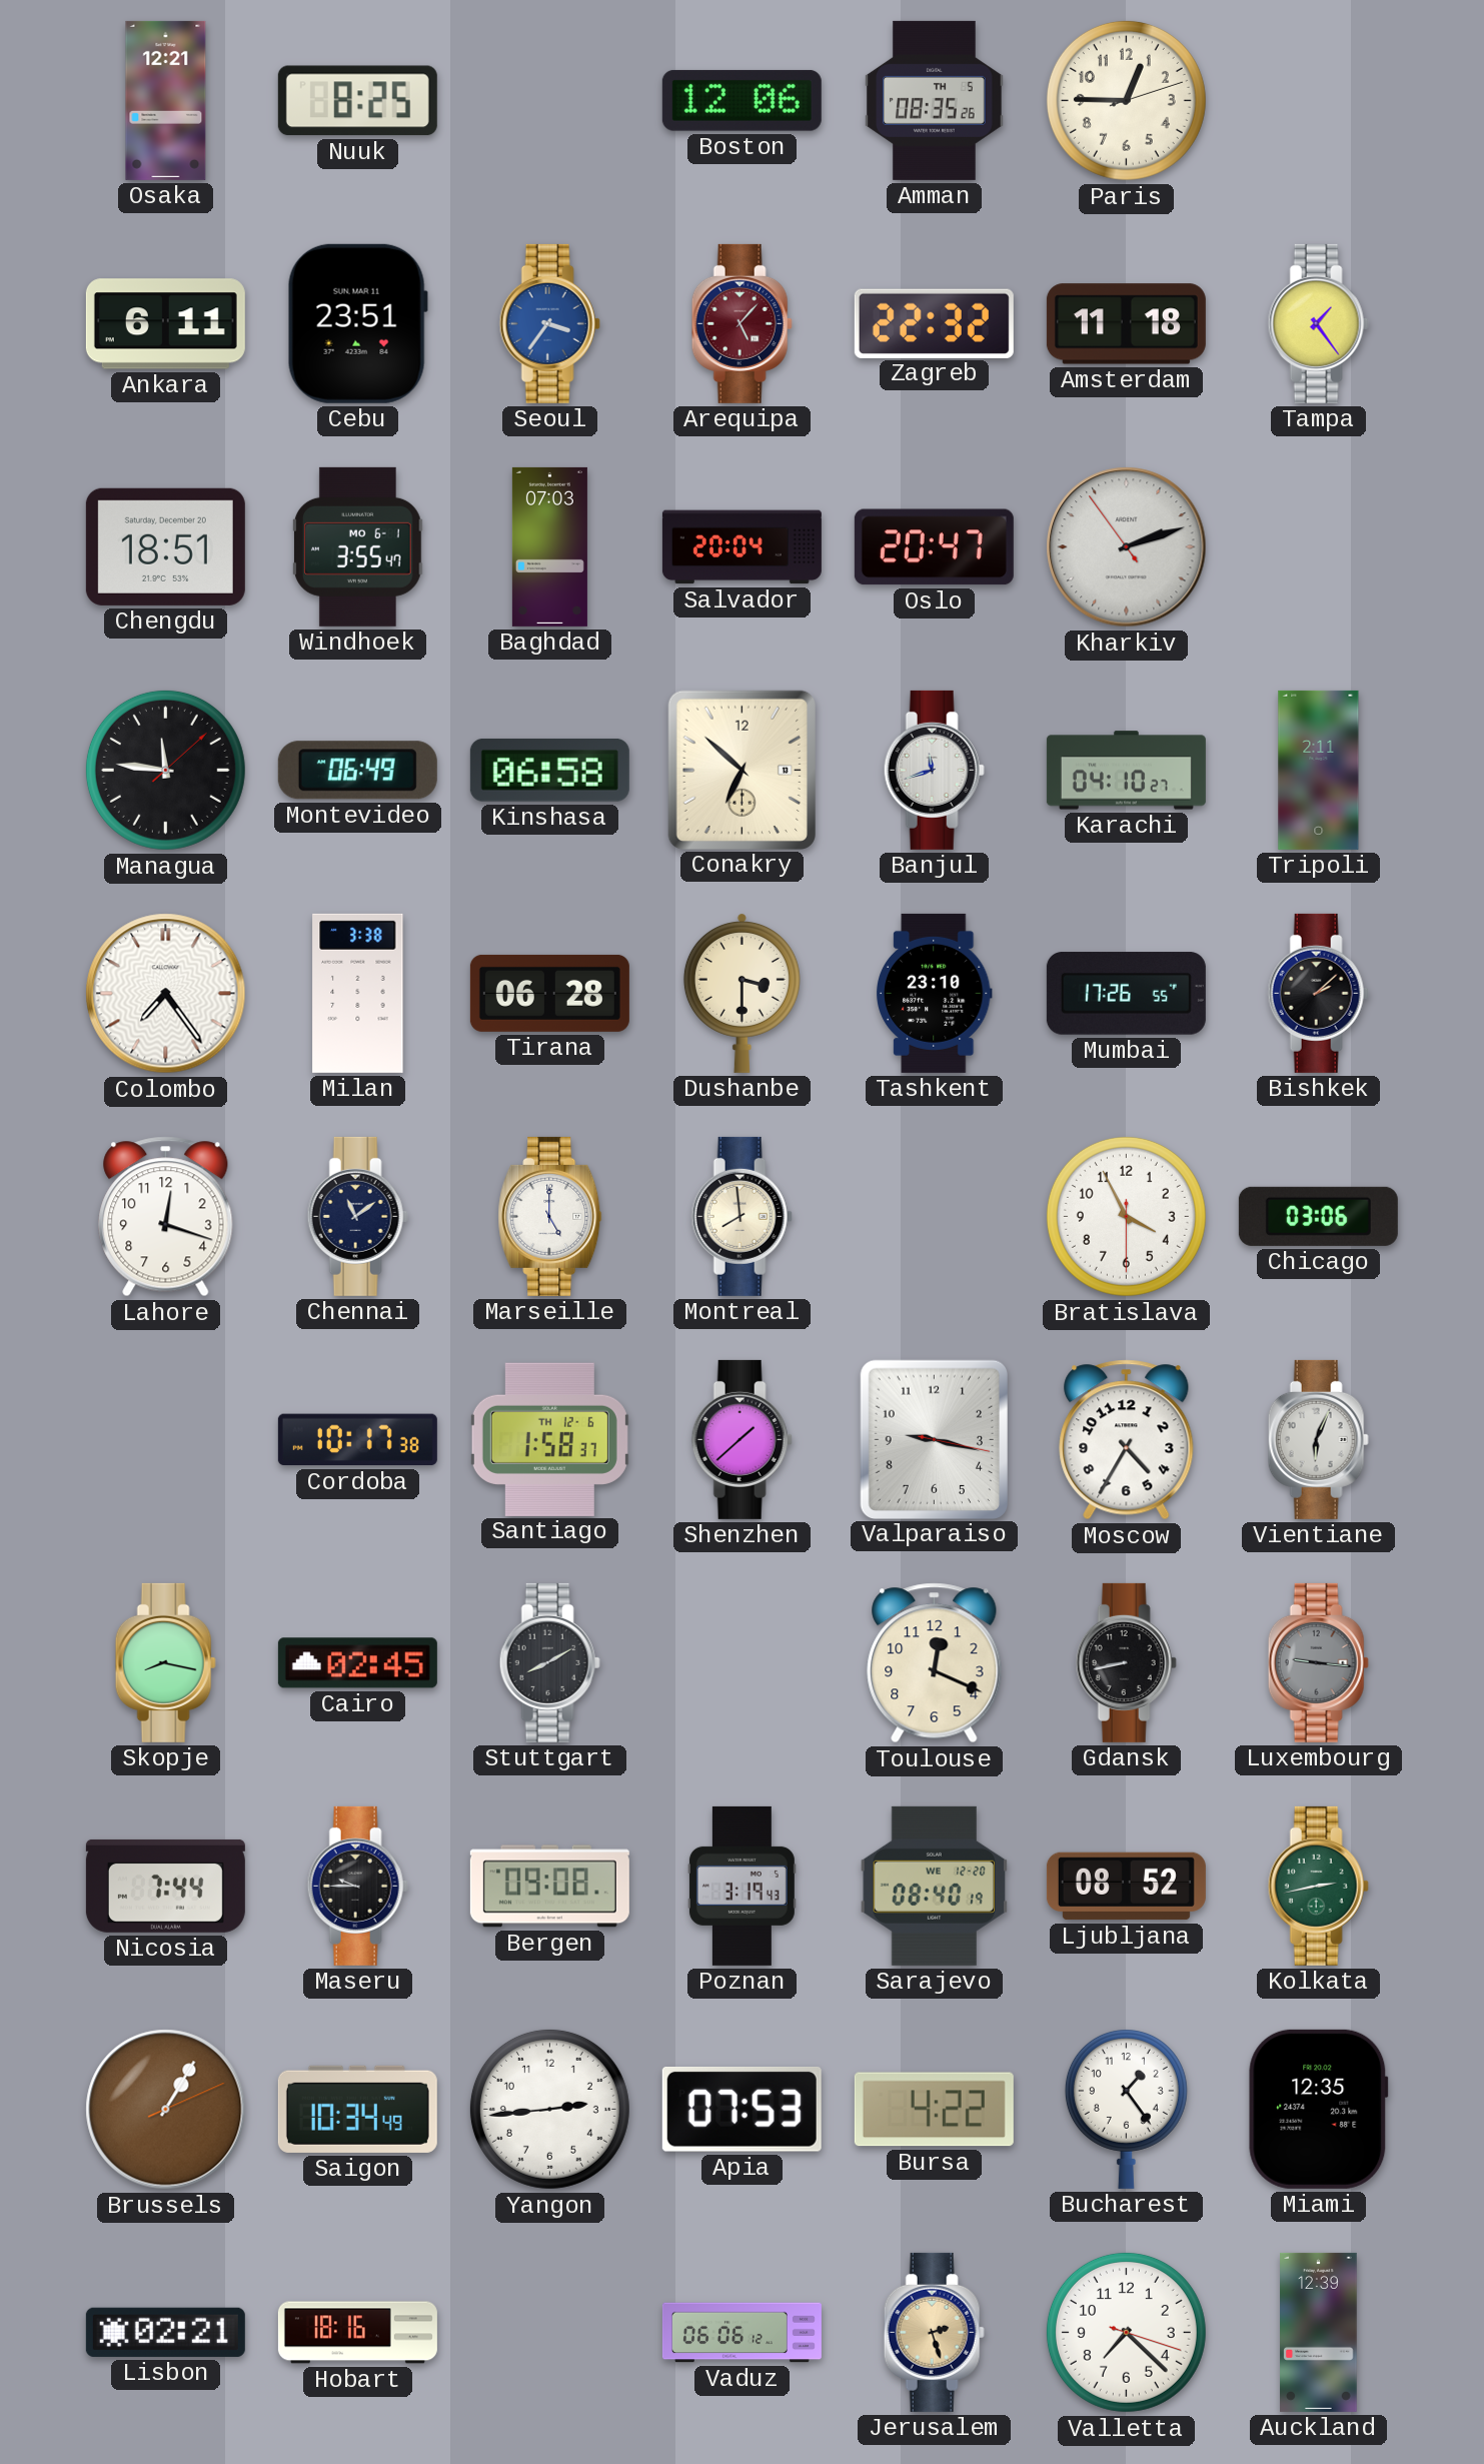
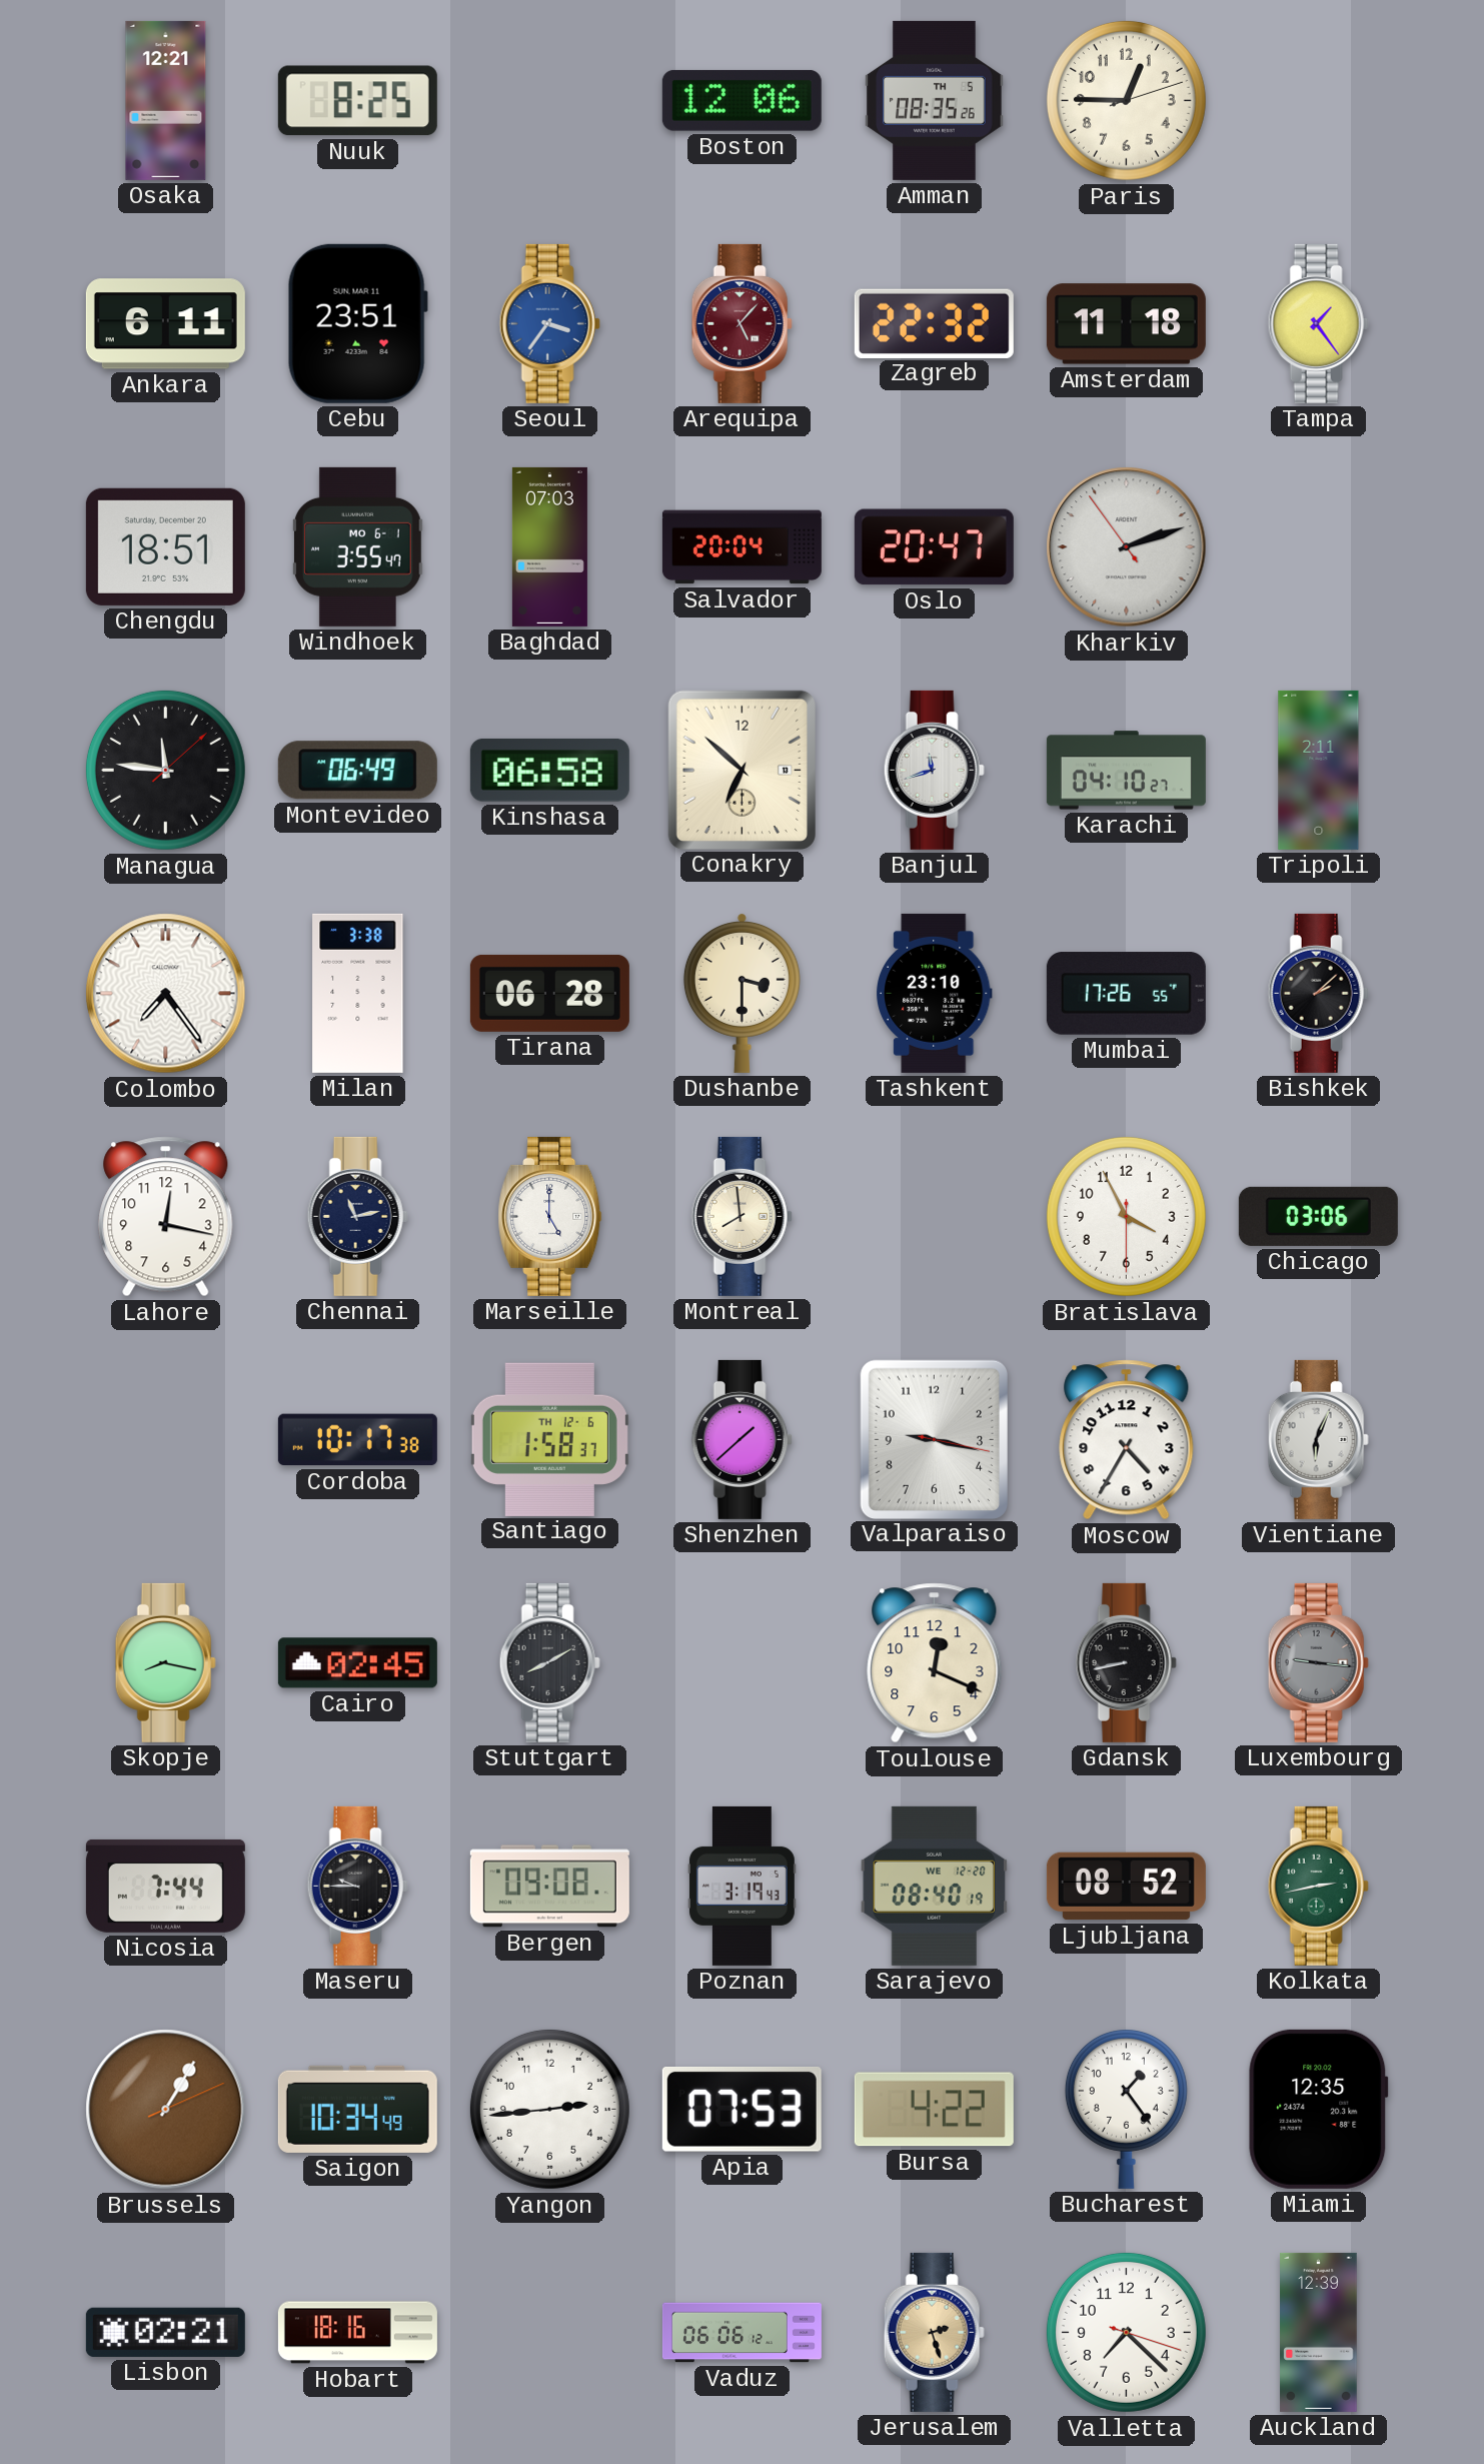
Lahore: 12:18 -> 12:17
Chennai: 11:09 -> 11:13
